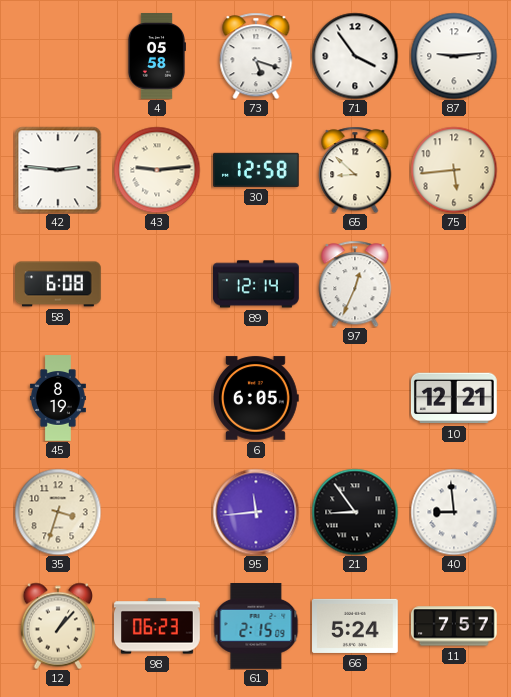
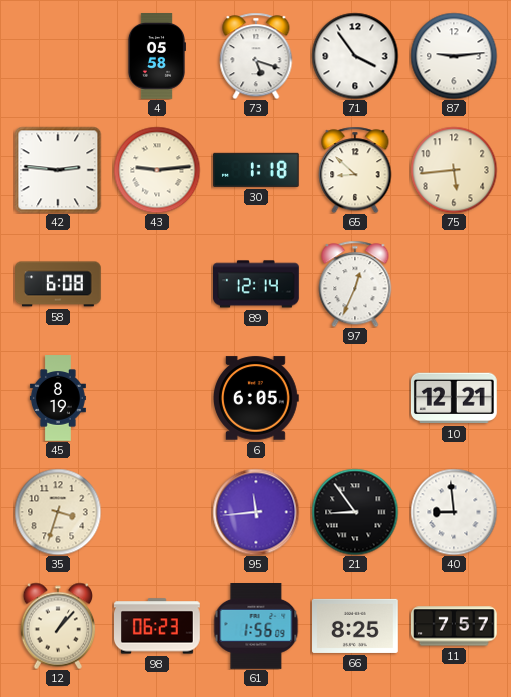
30: 12:58 -> 1:18
61: 2:15 -> 1:56
66: 5:24 -> 8:25
